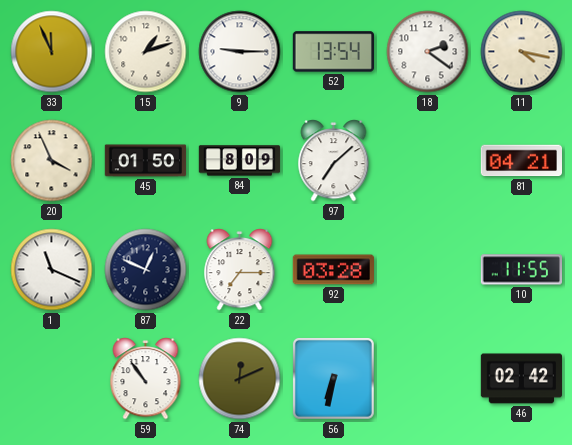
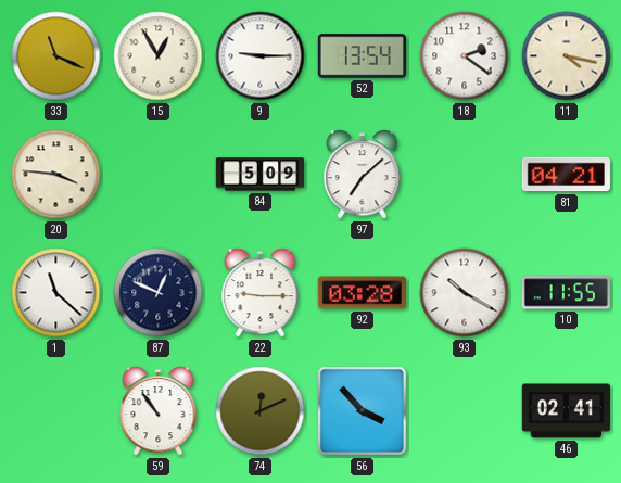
33: 11:56 -> 11:19
15: 1:12 -> 12:55
20: 3:56 -> 3:46
45: 01:50 -> none
84: 8:09 -> 5:09
1: 11:19 -> 11:22
22: 7:15 -> 9:15
93: none -> 10:20
56: 6:32 -> 3:53
46: 02:42 -> 02:41
